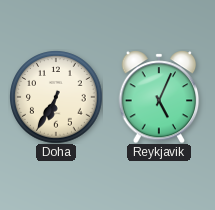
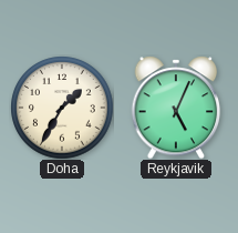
Doha: 6:35 -> 1:35
